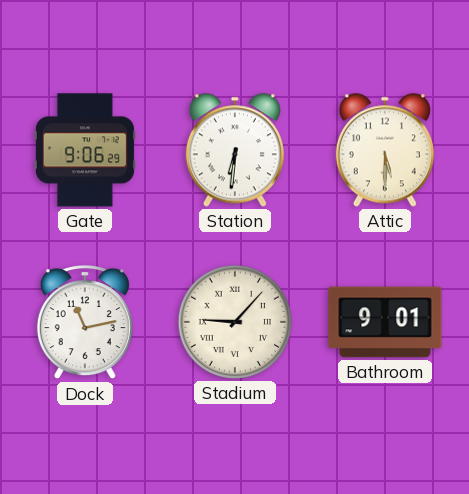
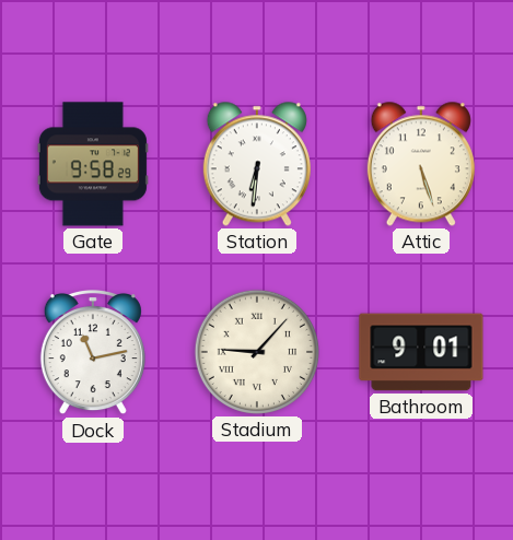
Gate: 9:06 -> 9:58
Attic: 5:30 -> 5:27
